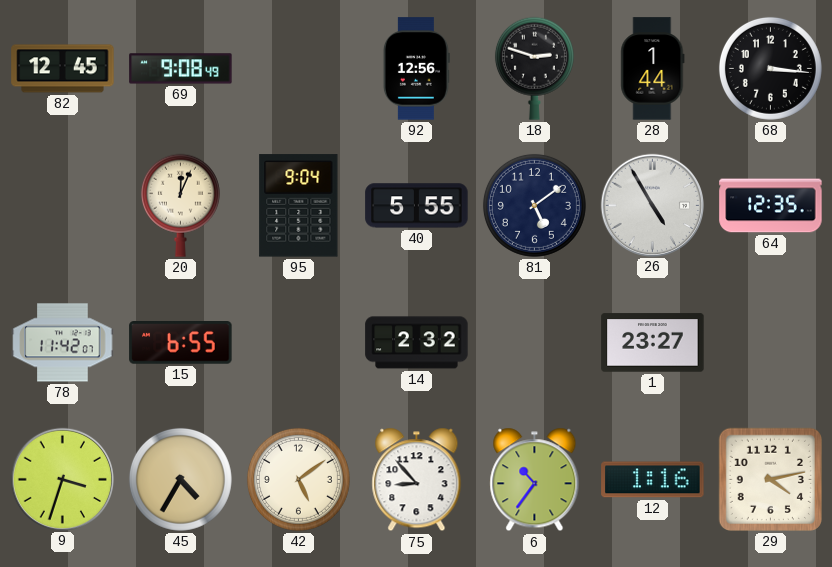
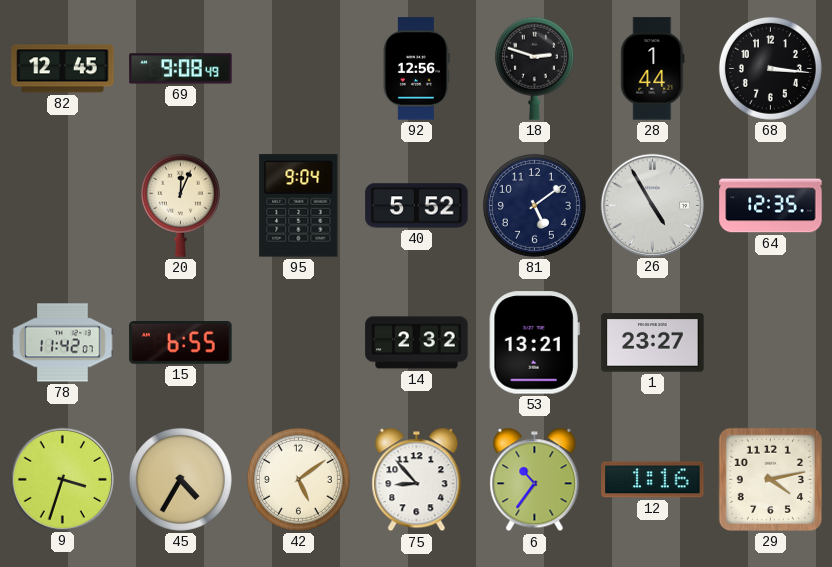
40: 5:55 -> 5:52
53: none -> 13:21
